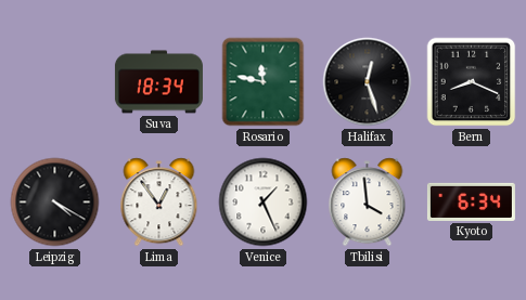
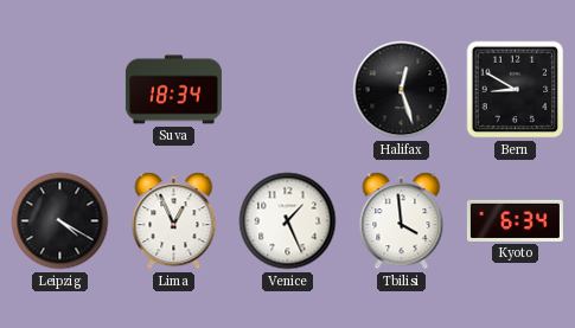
Rosario: 11:47 -> none
Bern: 8:19 -> 8:50
Lima: 12:54 -> 12:56
